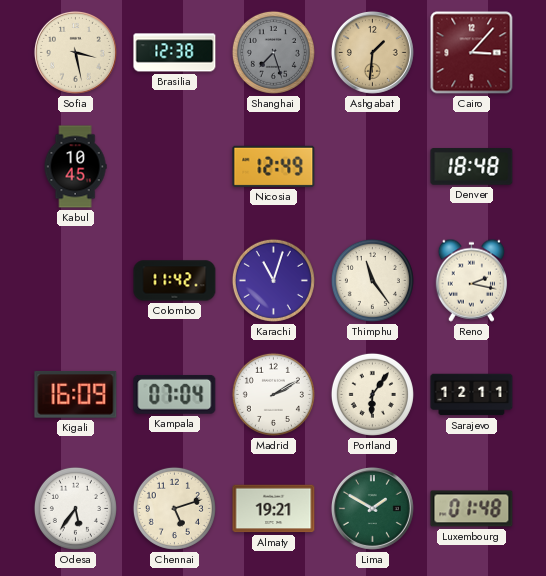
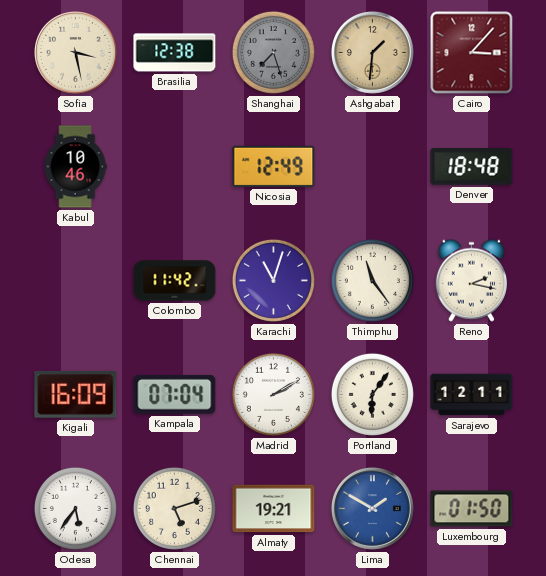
Kabul: 10:45 -> 10:46
Lima dial: green -> blue
Luxembourg: 01:48 -> 01:50
